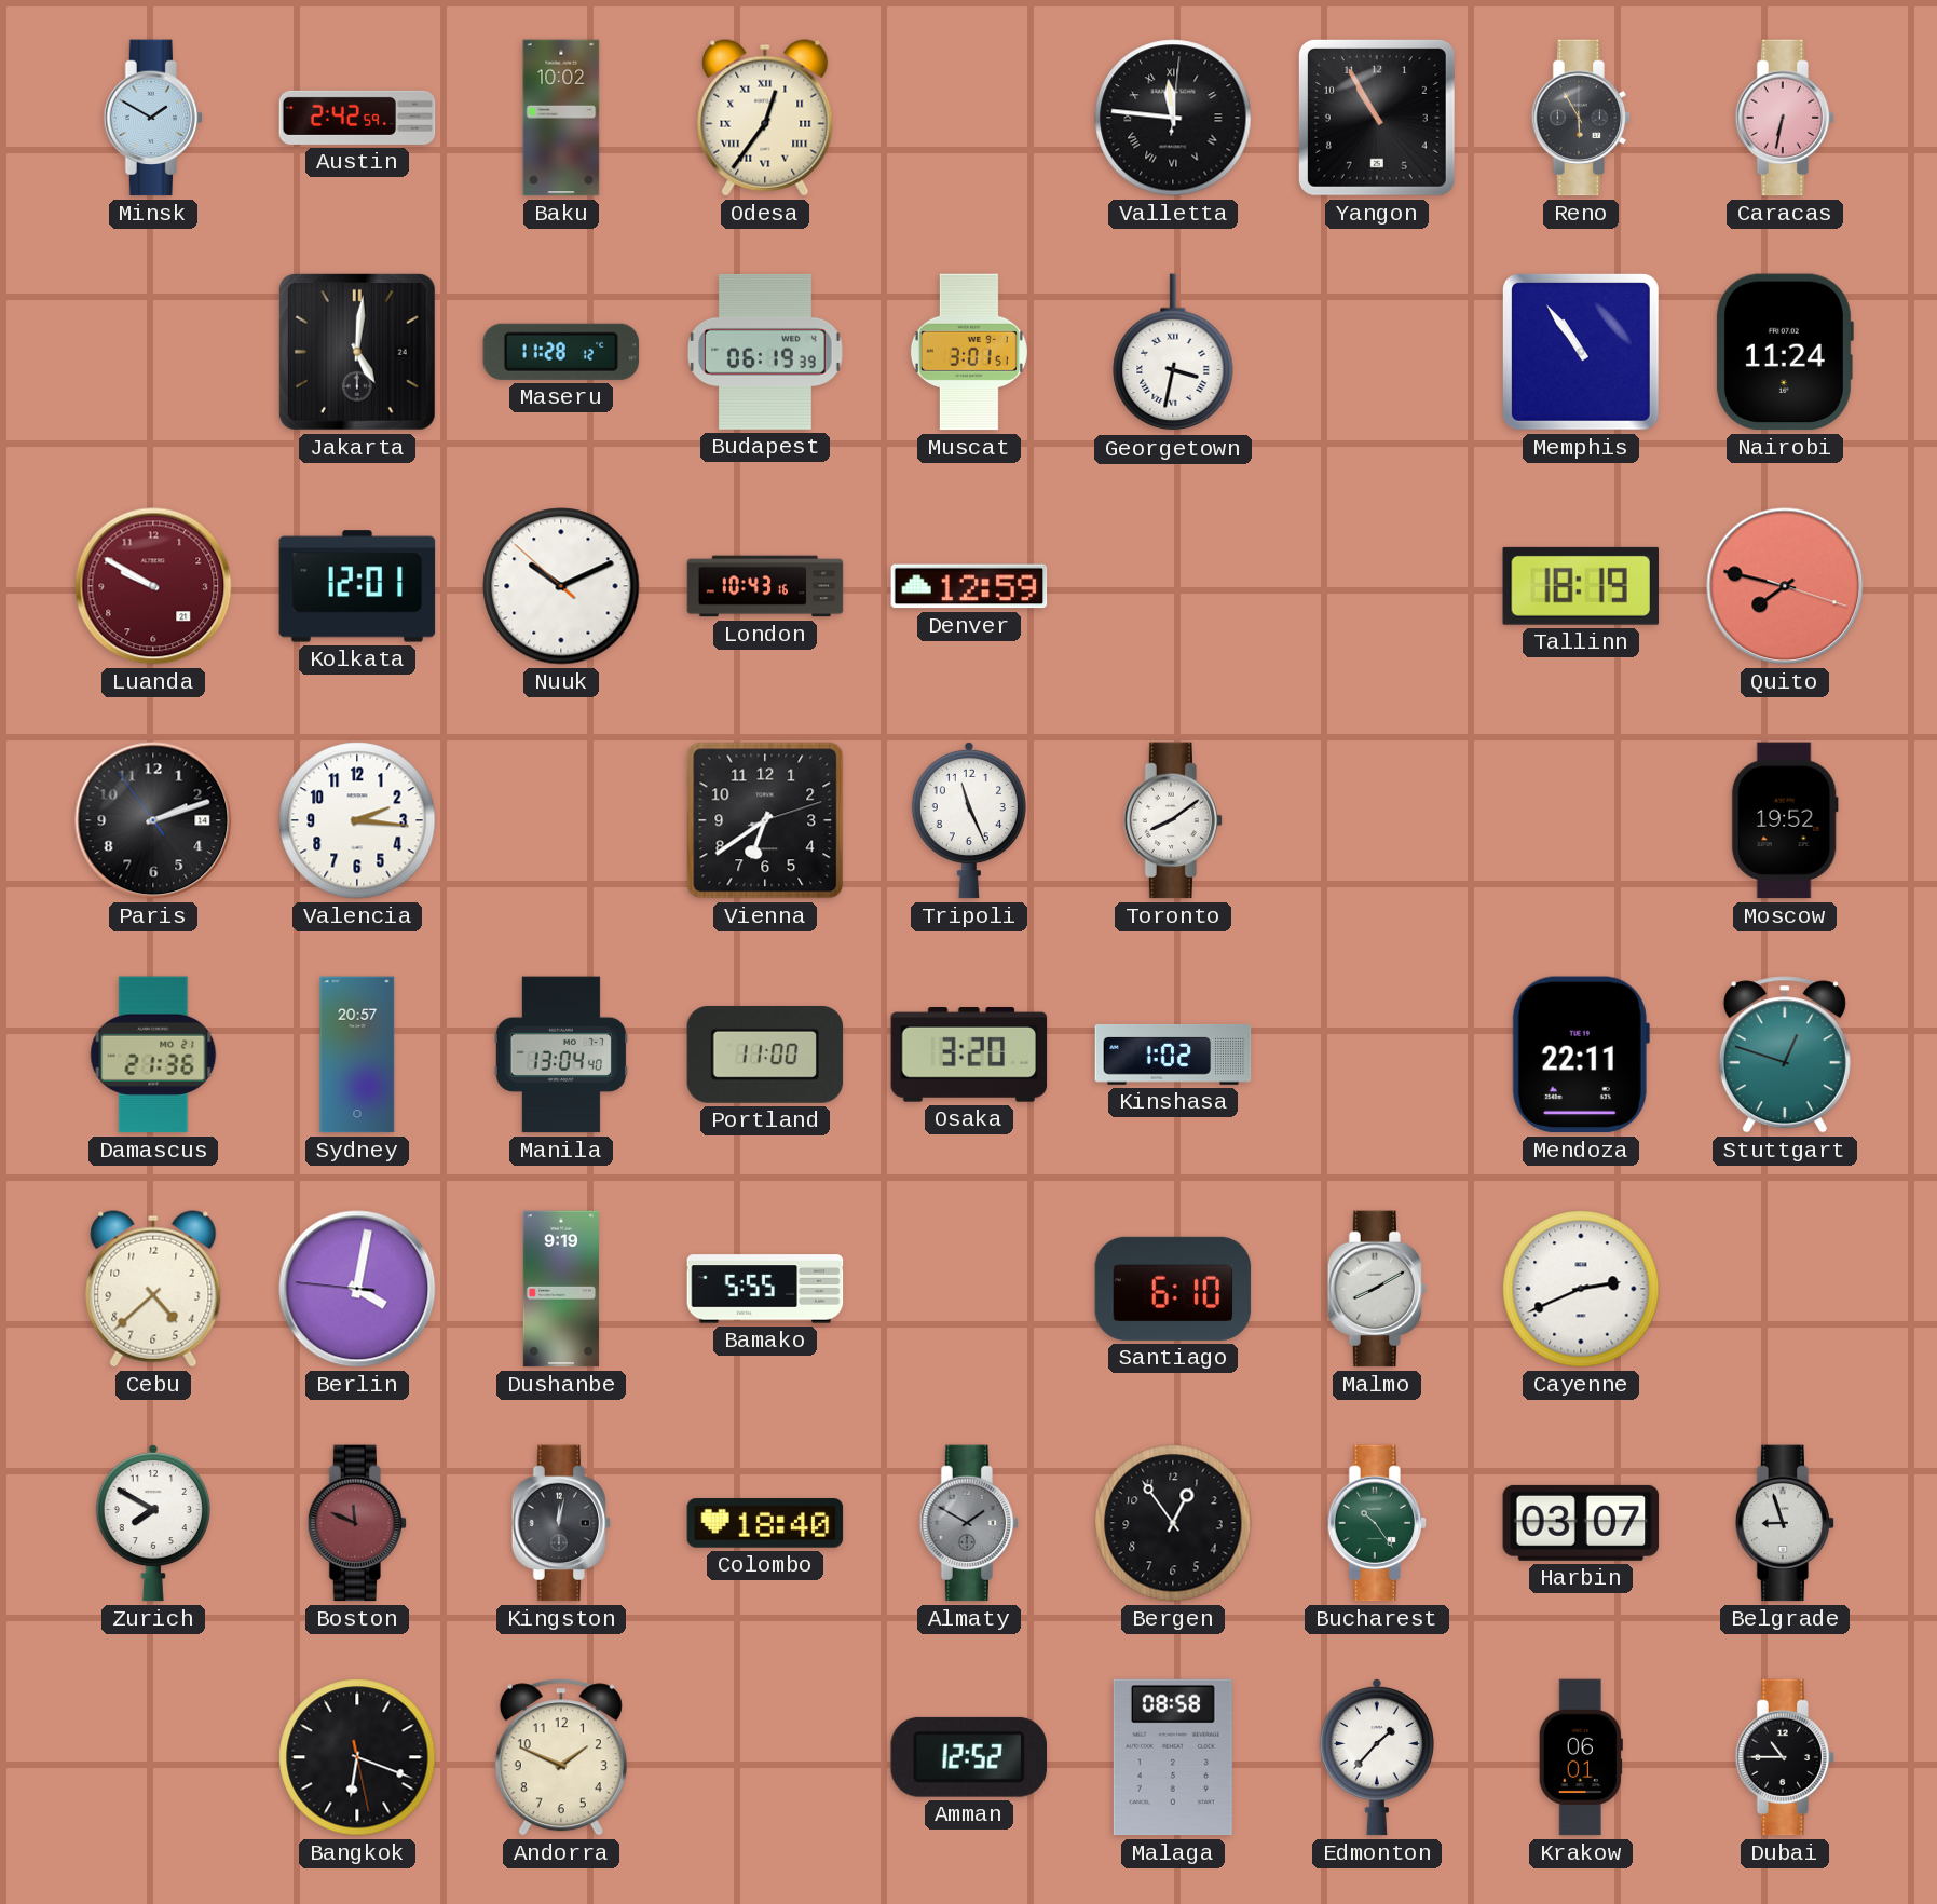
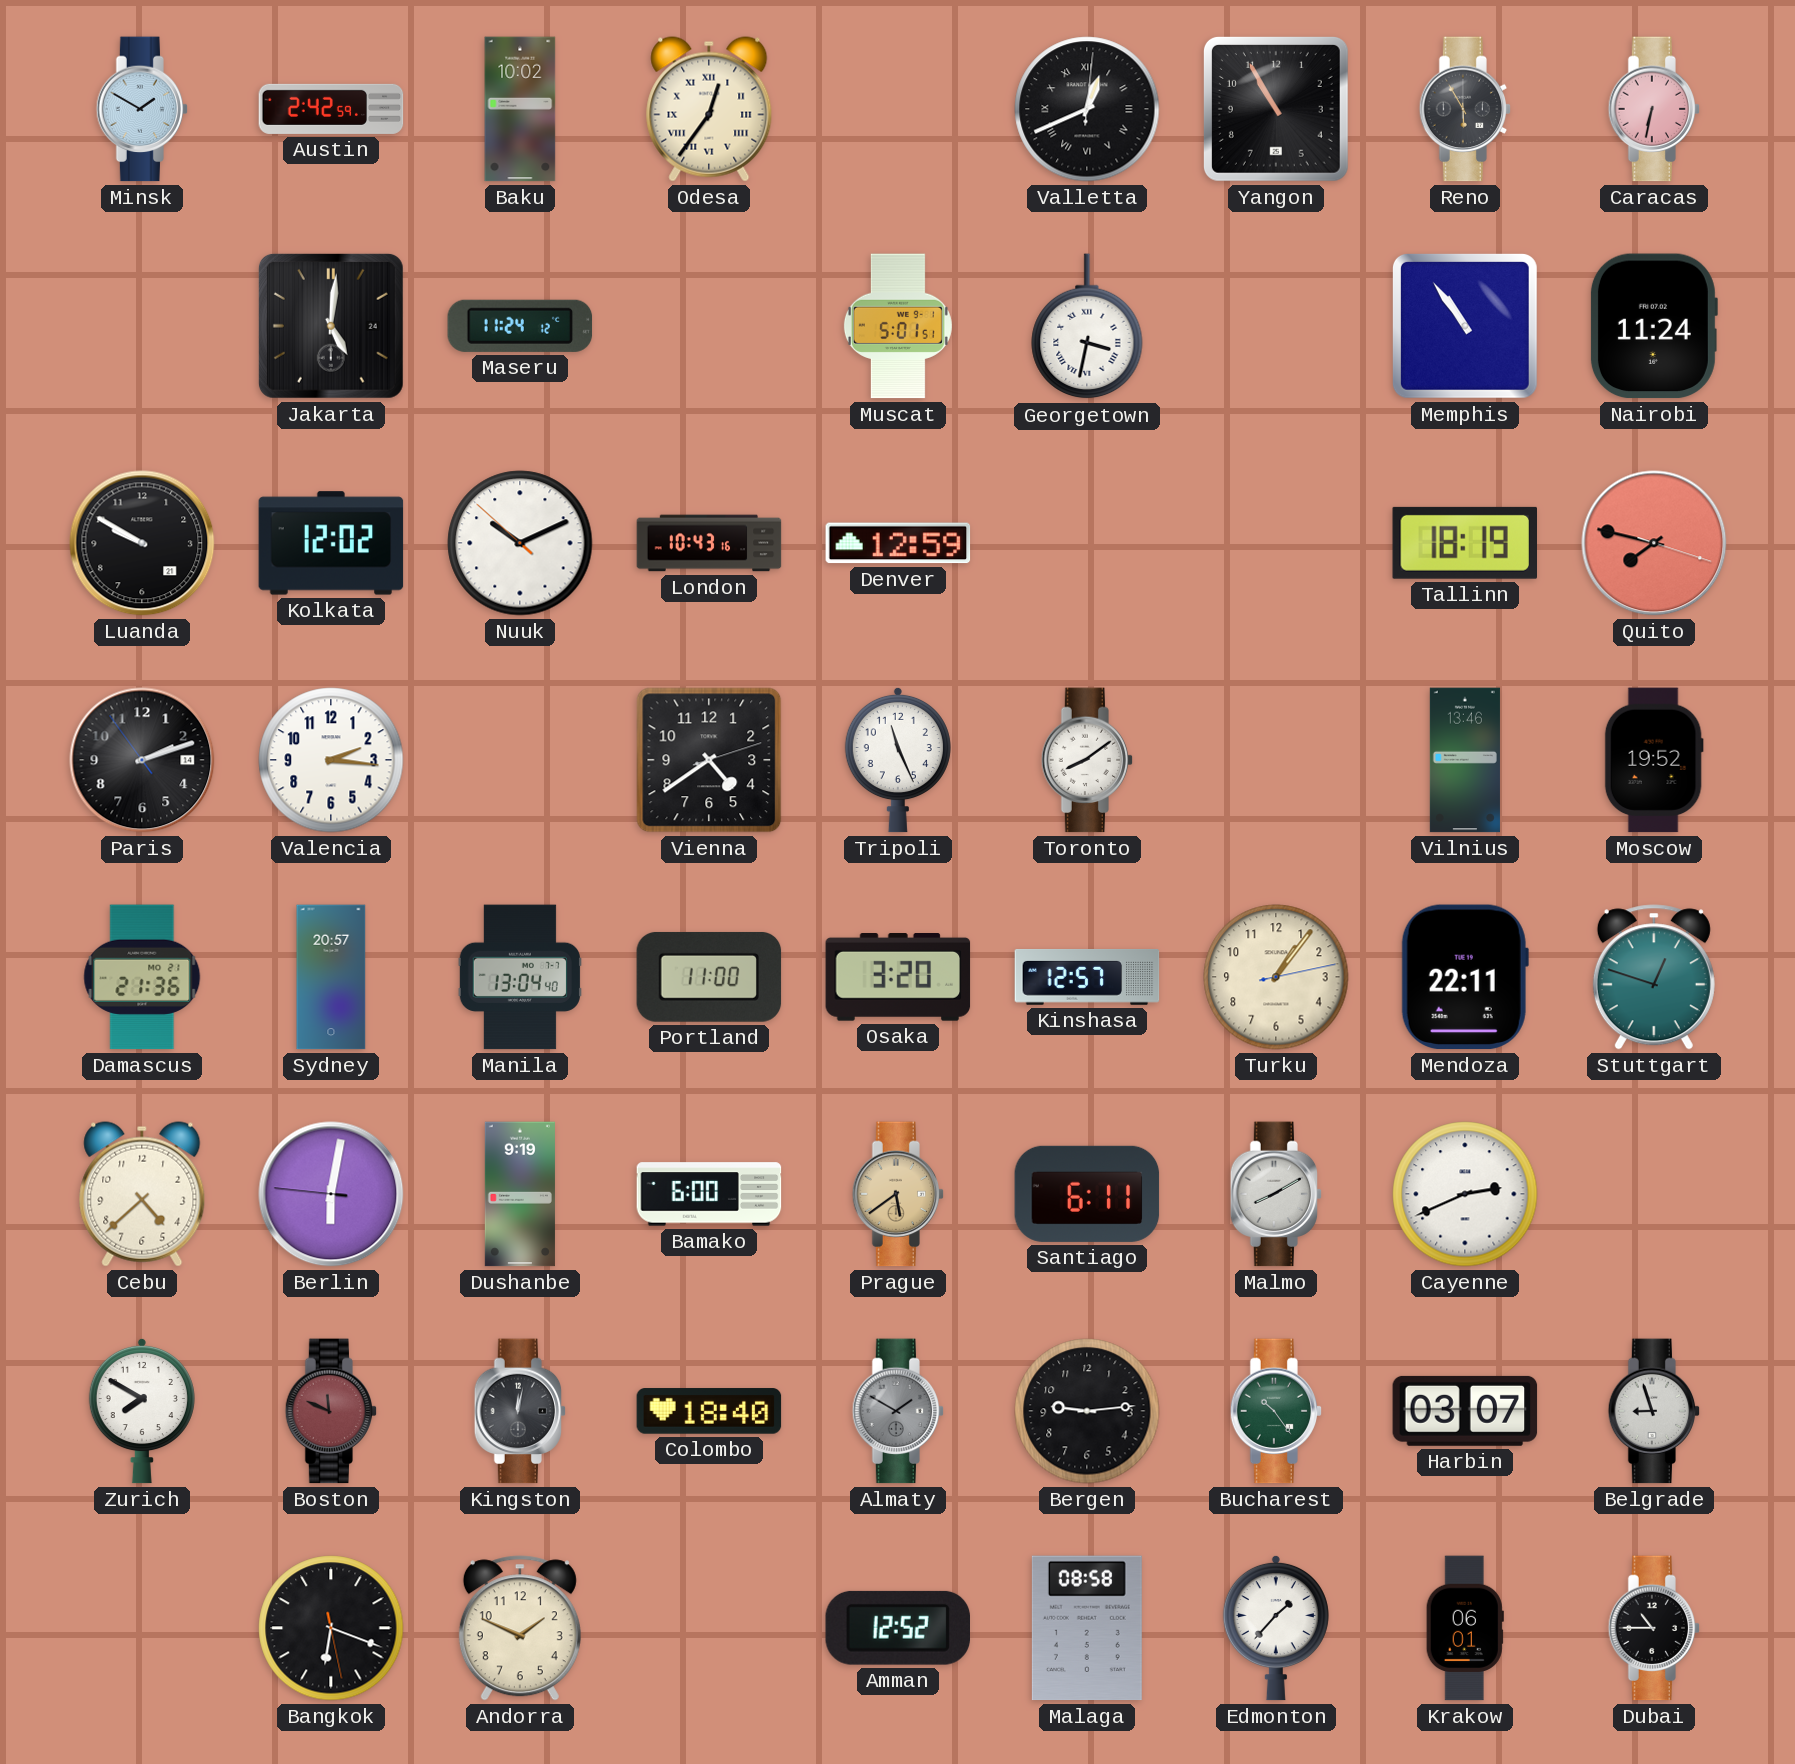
Valletta: 11:46 -> 12:41
Maseru: 11:28 -> 11:24
Budapest: 06:19 -> none
Muscat: 3:01 -> 5:01
Luanda dial: burgundy -> black
Kolkata: 12:01 -> 12:02
Vienna: 6:39 -> 4:39
Vilnius: none -> 13:46
Kinshasa: 1:02 -> 12:57
Turku: none -> 1:06
Berlin: 4:01 -> 6:01
Bamako: 5:55 -> 6:00
Prague: none -> 5:39
Santiago: 6:10 -> 6:11
Bergen: 12:54 -> 9:14
